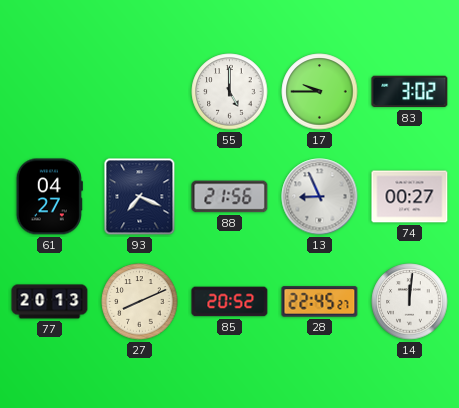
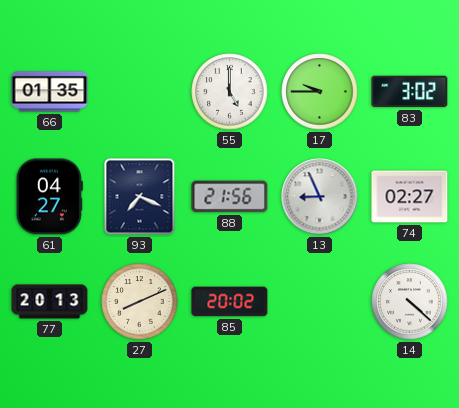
66: none -> 01:35
74: 00:27 -> 02:27
85: 20:52 -> 20:02
28: 22:45 -> none
14: 12:01 -> 4:22
